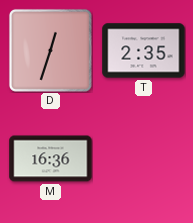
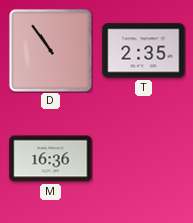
D: 12:33 -> 10:54
